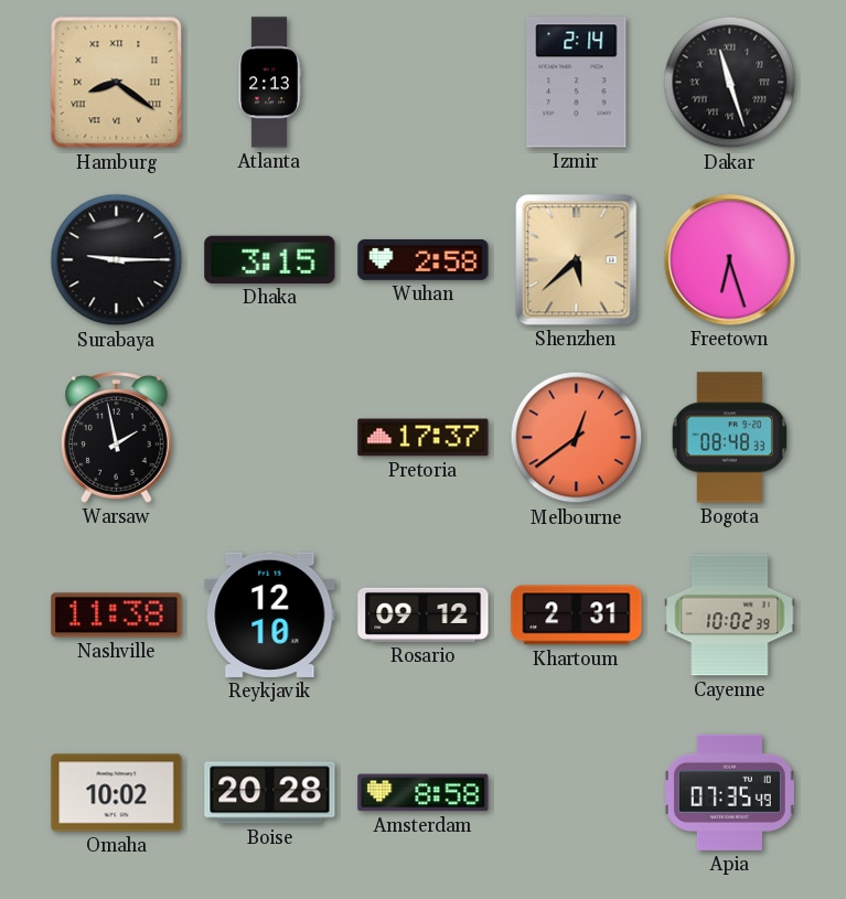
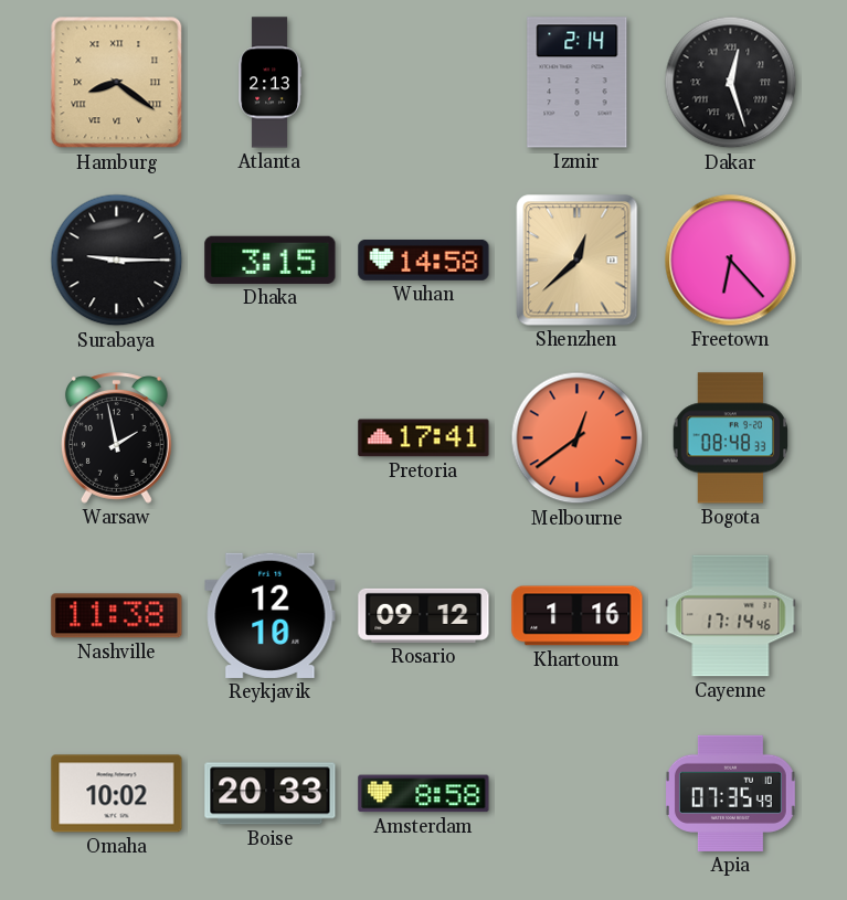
Dakar: 11:27 -> 12:27
Wuhan: 2:58 -> 14:58
Shenzhen: 5:38 -> 12:38
Freetown: 6:27 -> 6:23
Pretoria: 17:37 -> 17:41
Khartoum: 2:31 -> 1:16
Cayenne: 10:02 -> 17:14
Boise: 20:28 -> 20:33
